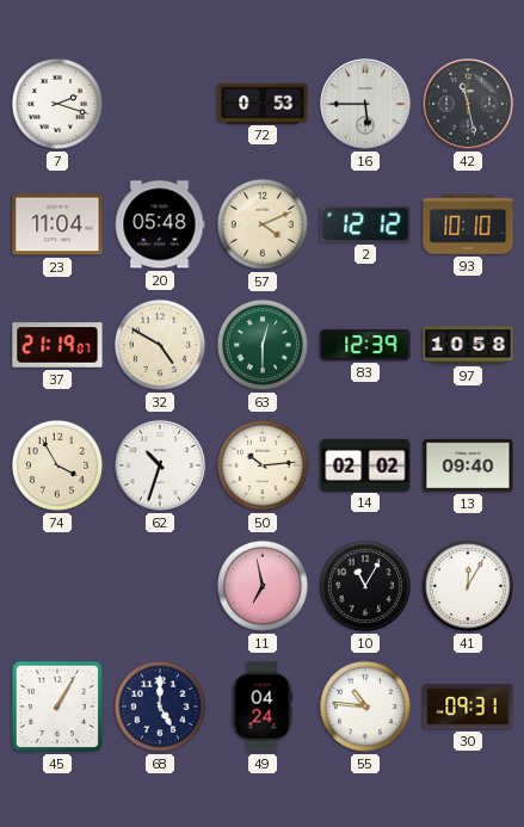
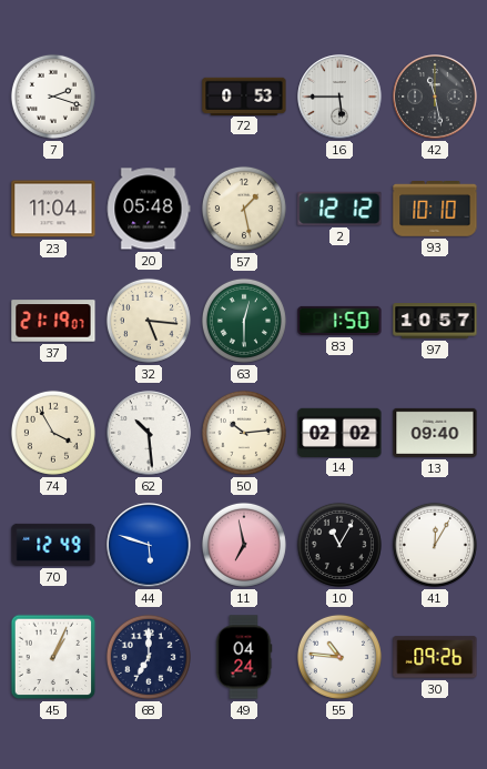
57: 4:11 -> 1:28
32: 4:50 -> 5:16
83: 12:39 -> 1:50
97: 10:58 -> 10:57
62: 10:33 -> 10:29
70: none -> 12:49
44: none -> 5:48
45: 1:05 -> 1:04
68: 5:00 -> 7:00
30: 09:31 -> 09:26
